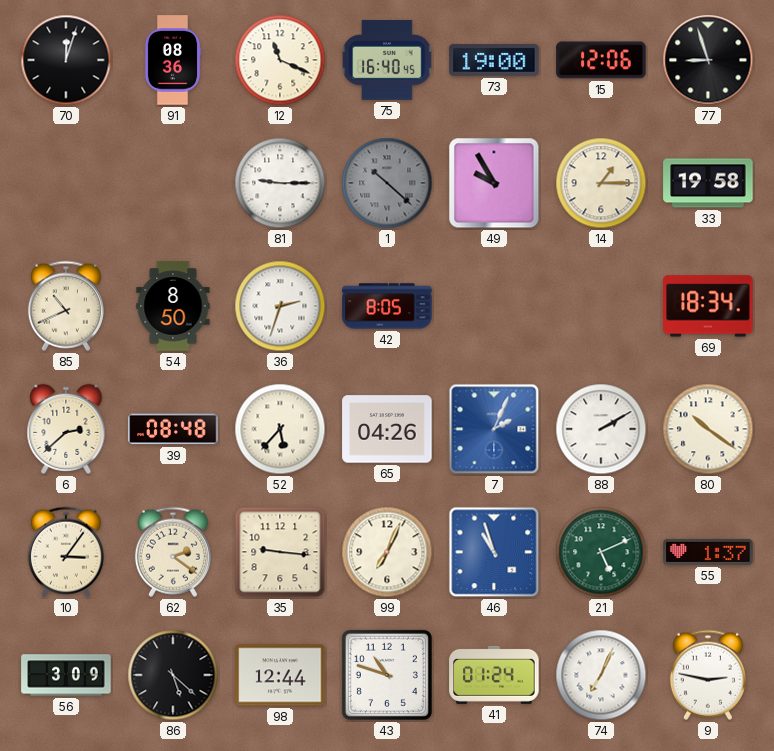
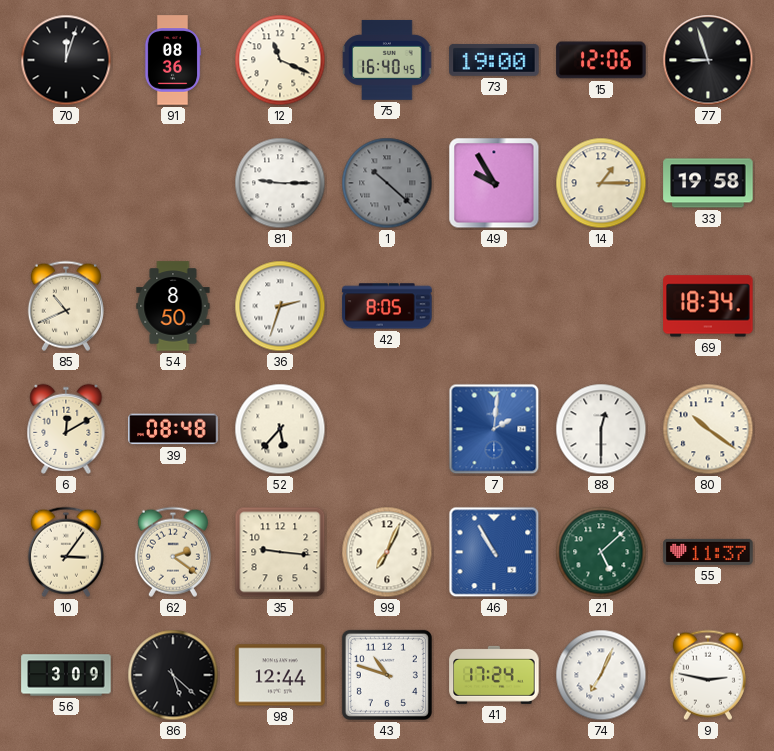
6: 2:38 -> 12:10
65: 04:26 -> none
7: 2:04 -> 2:01
88: 2:10 -> 12:30
46: 10:57 -> 10:55
21: 5:11 -> 5:08
55: 1:37 -> 11:37
41: 01:24 -> 17:24
